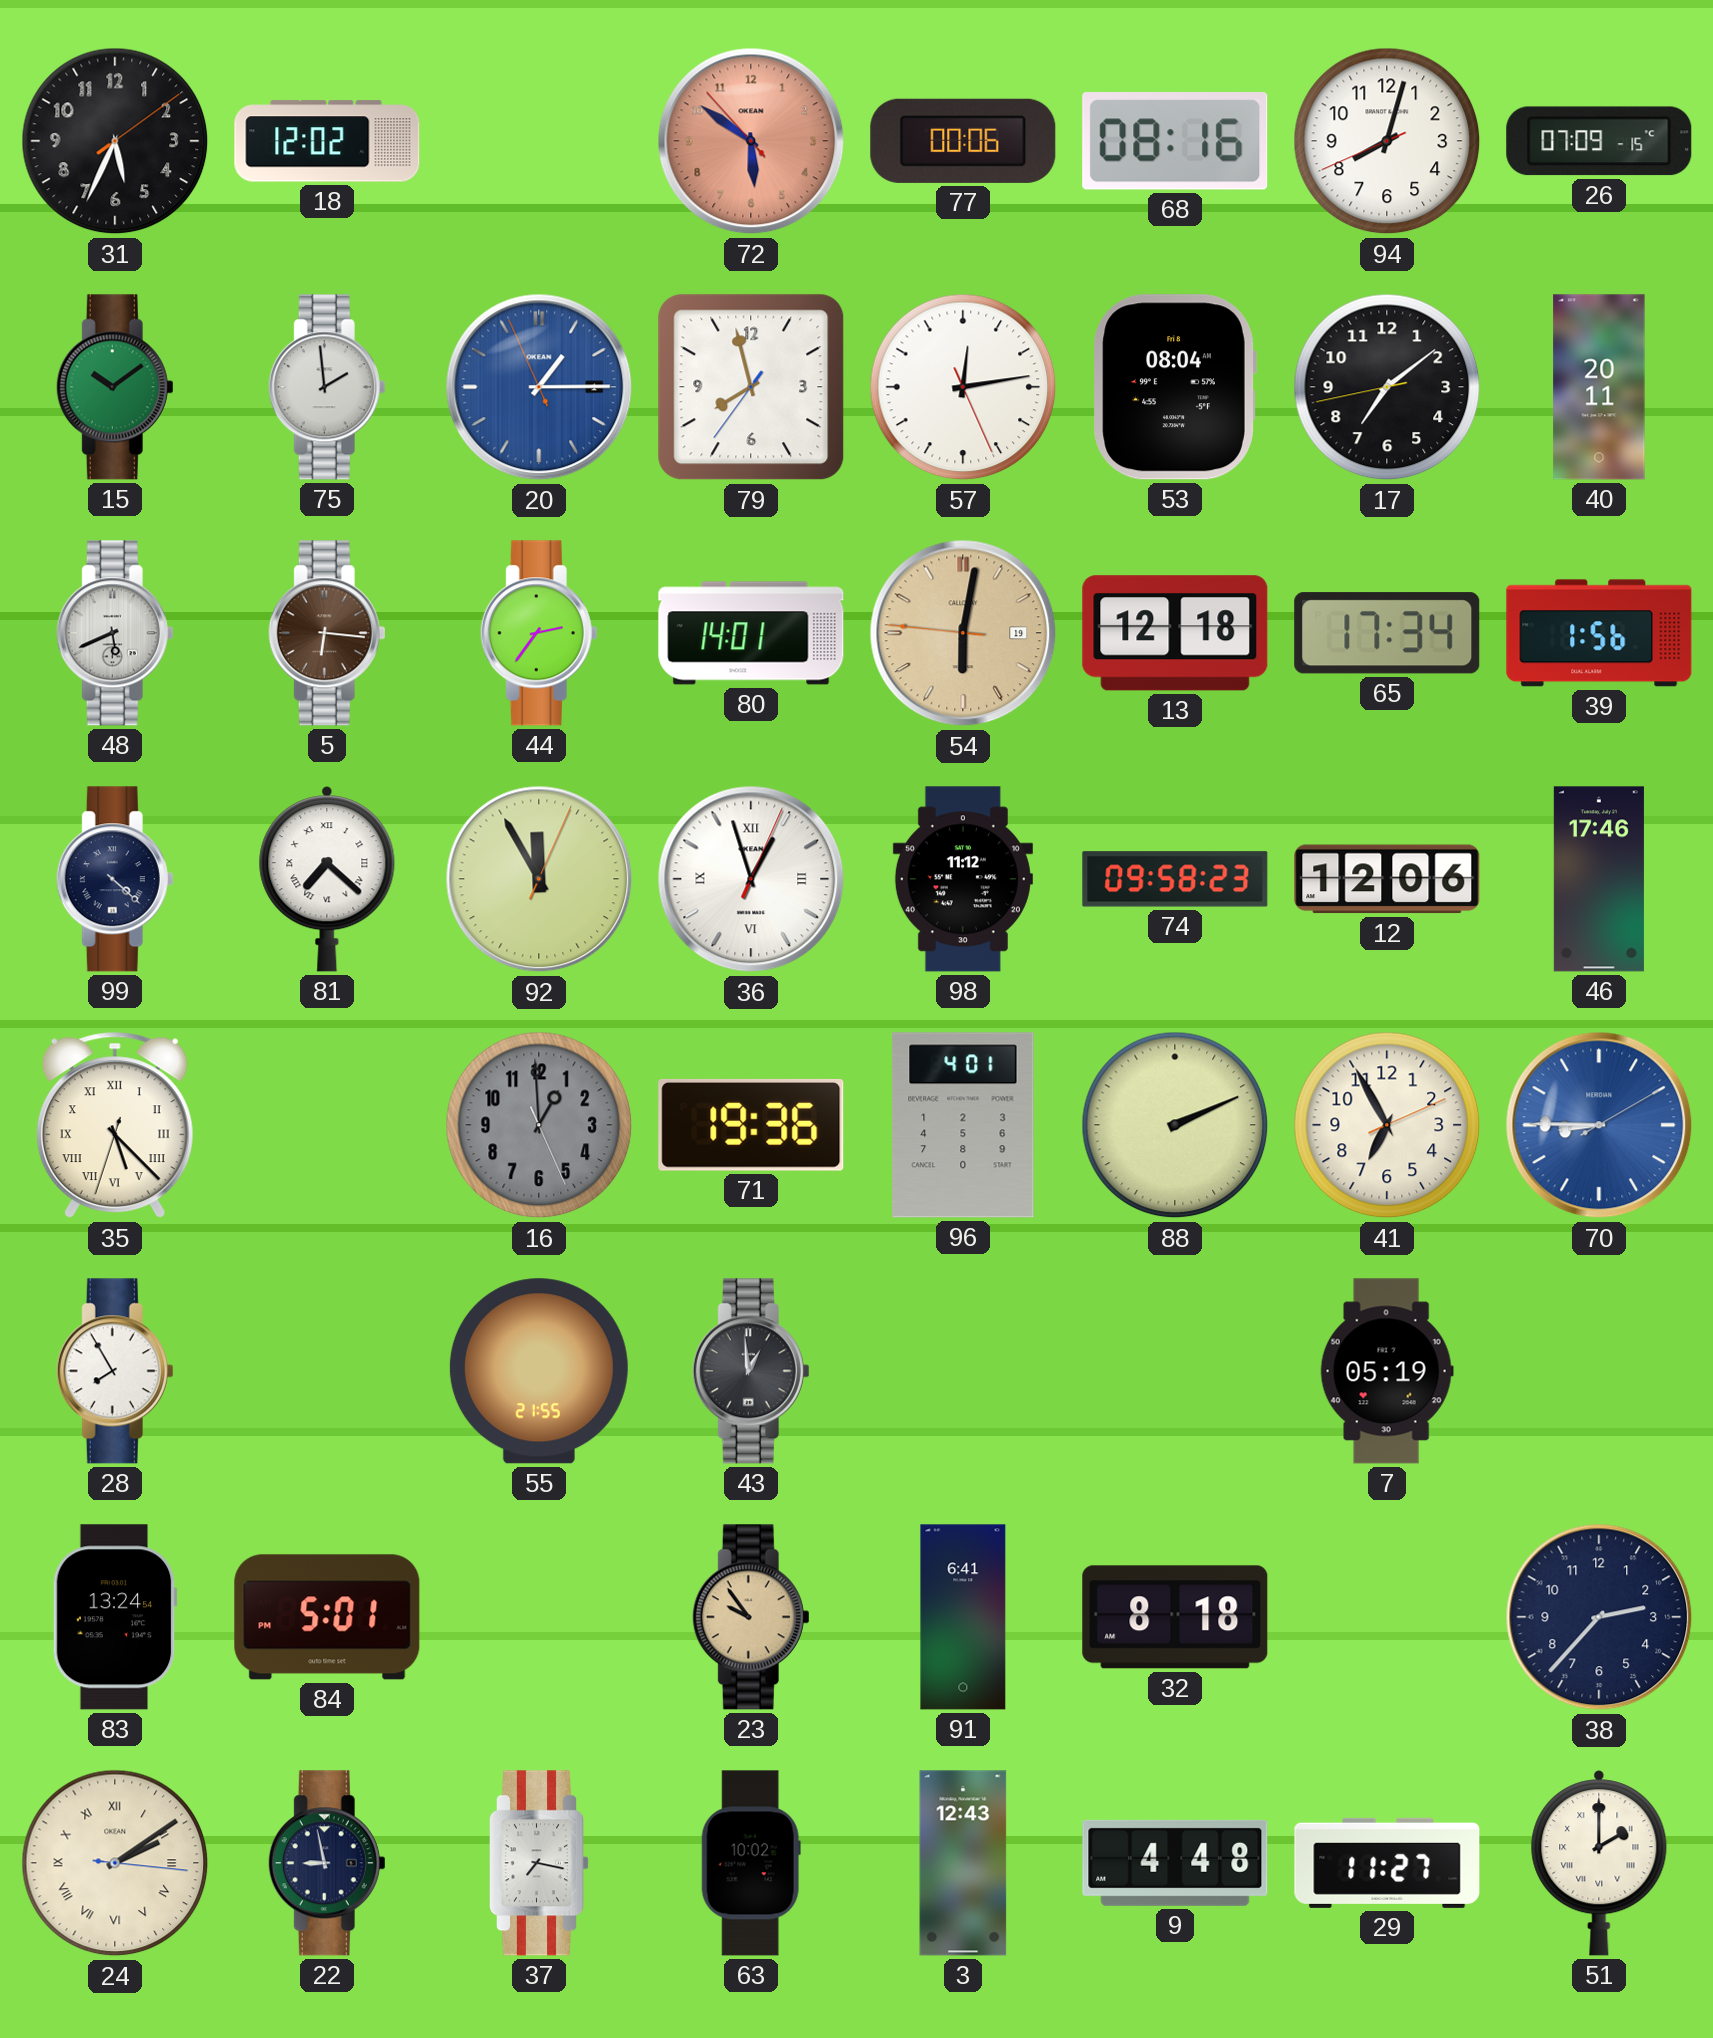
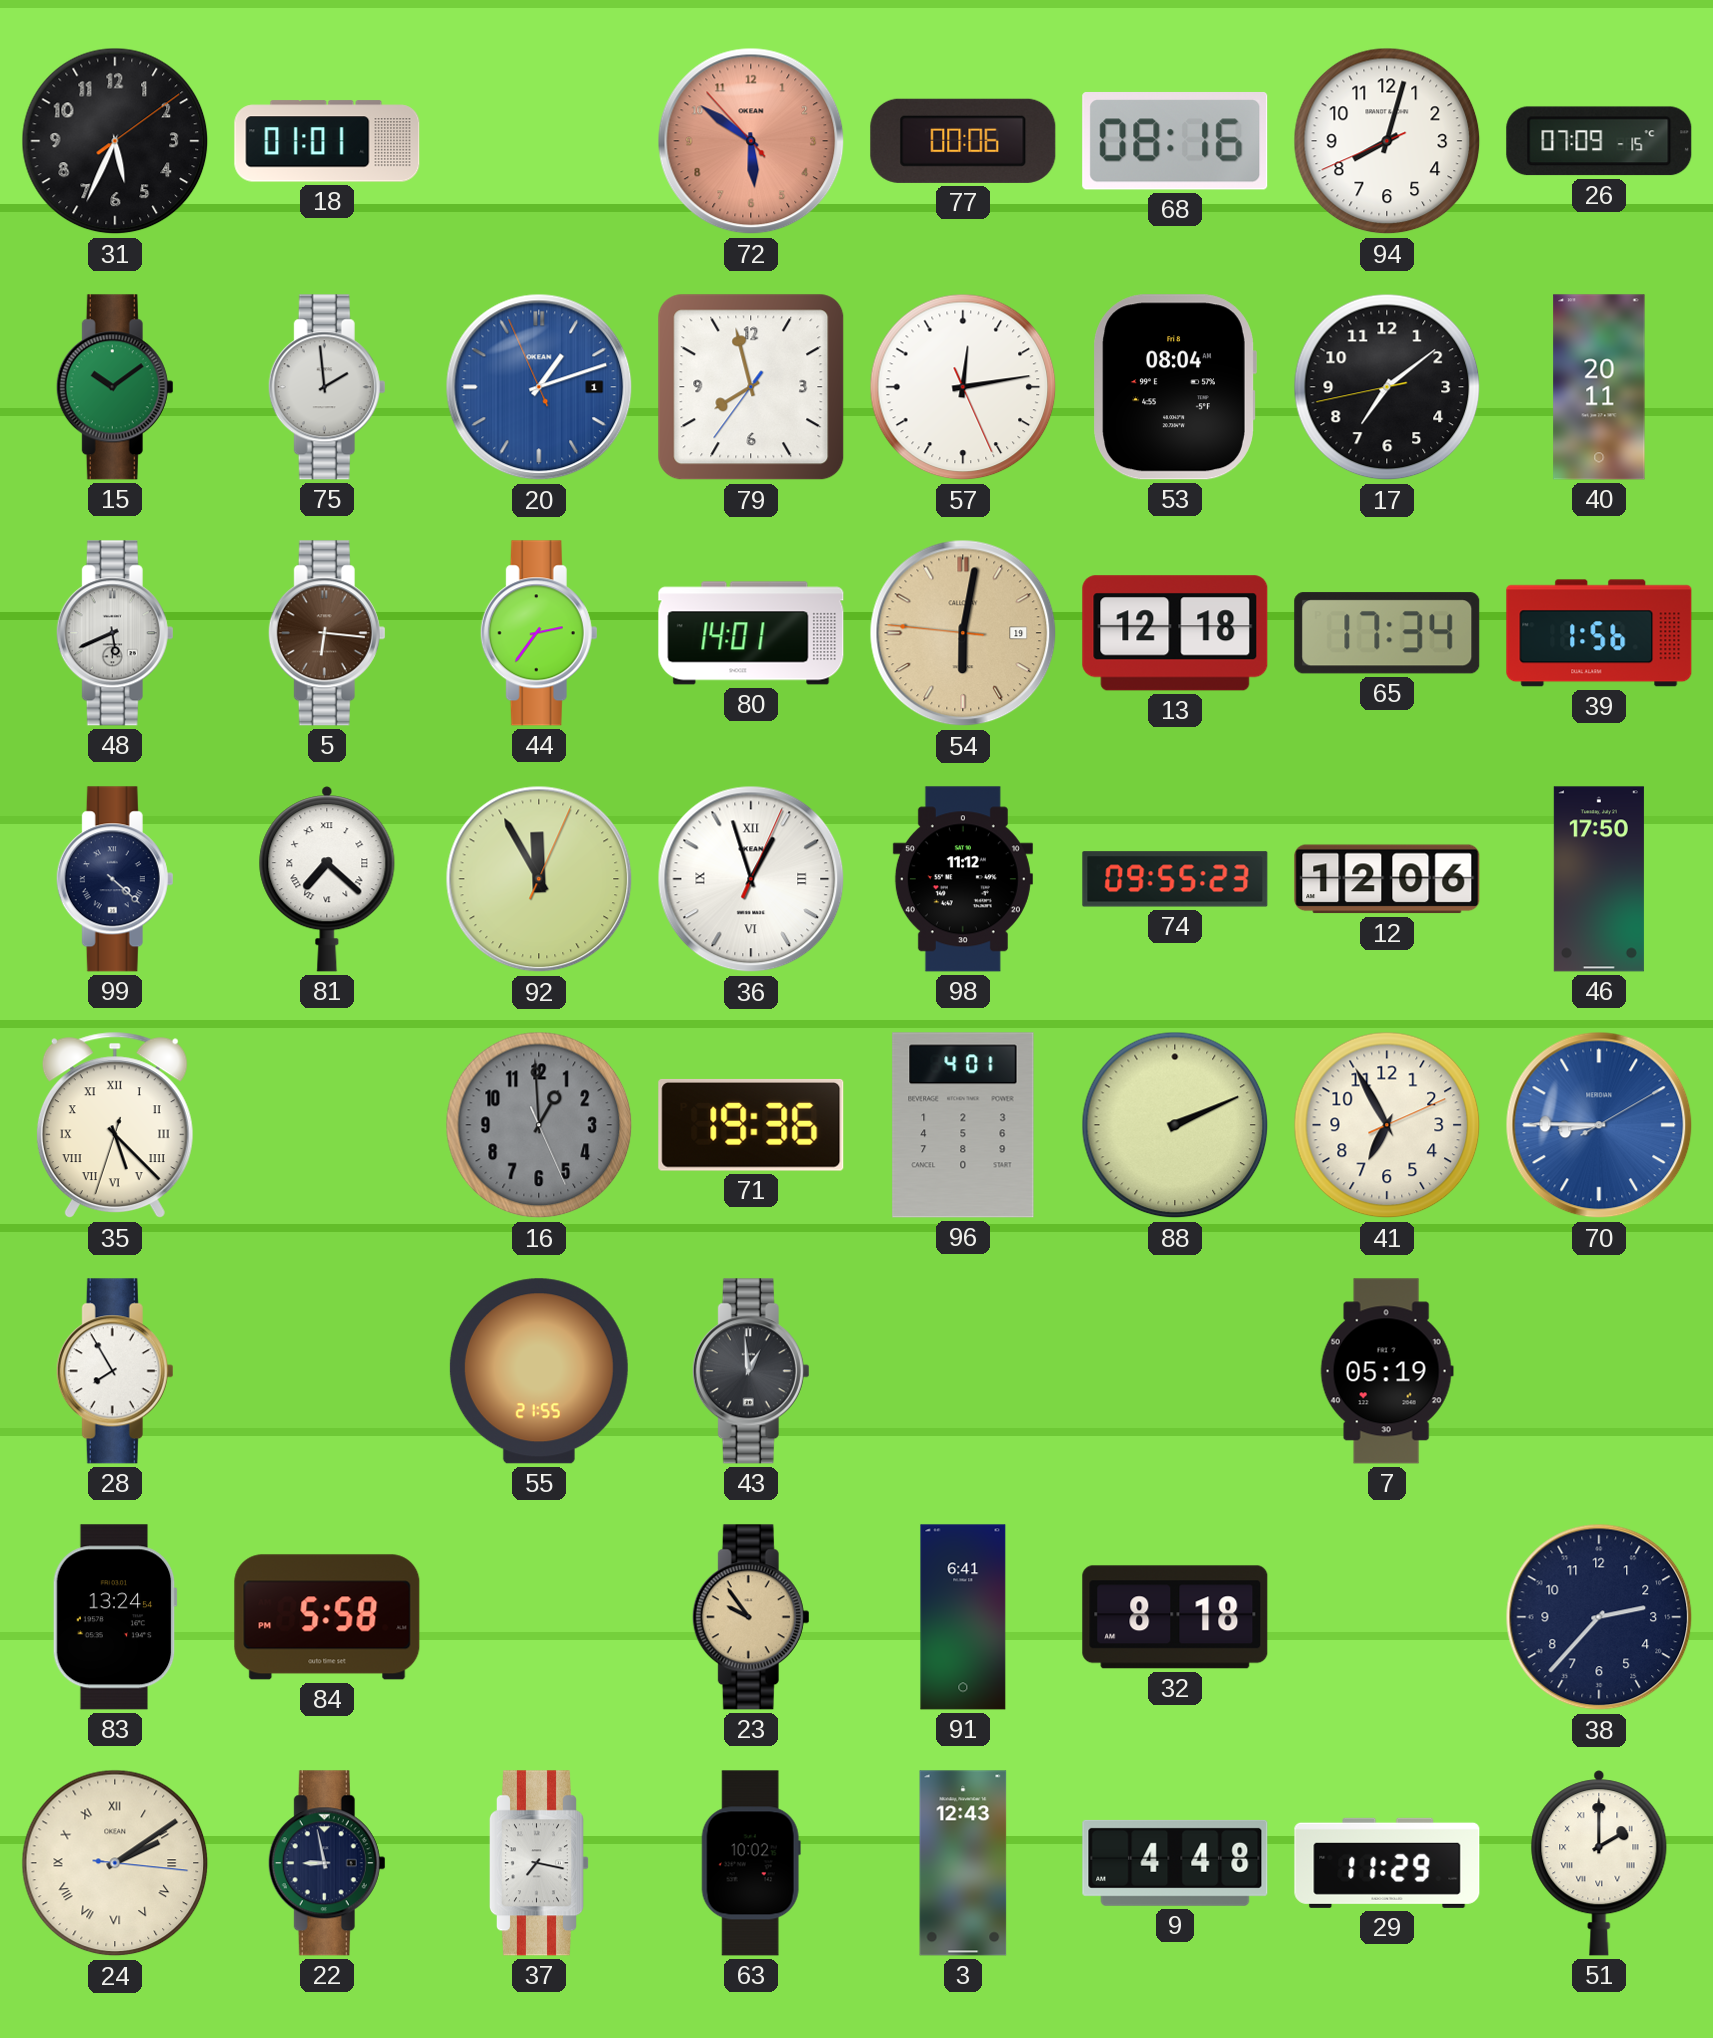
18: 12:02 -> 01:01
20: 1:14 -> 1:11
74: 09:58 -> 09:55
46: 17:46 -> 17:50
84: 5:01 -> 5:58
29: 11:27 -> 11:29
